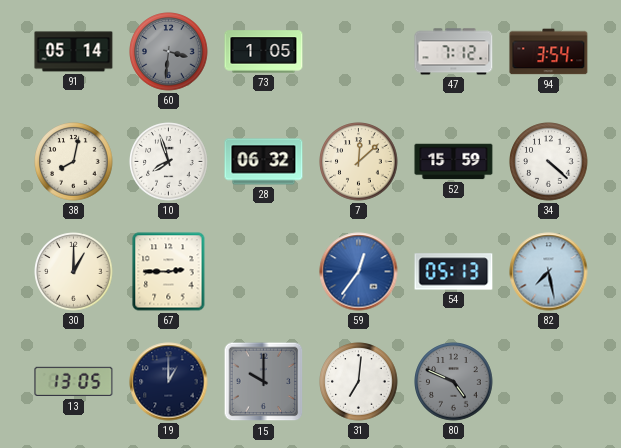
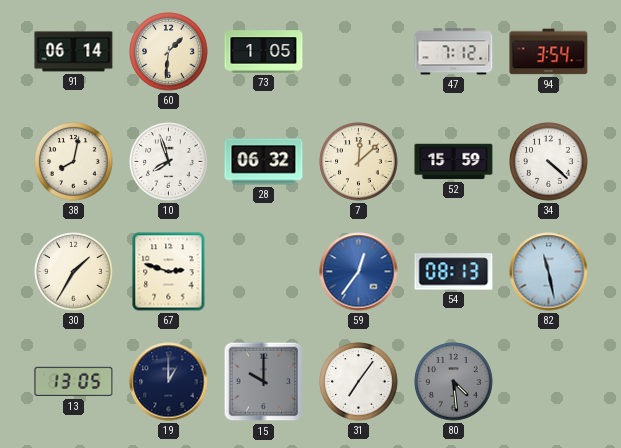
91: 05:14 -> 06:14
60: 3:31 -> 1:31
60 dial: grey -> cream
30: 1:00 -> 1:35
67: 2:45 -> 2:48
54: 05:13 -> 08:13
82: 7:28 -> 11:28
31: 7:01 -> 7:06
80: 4:49 -> 4:29
